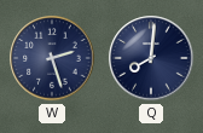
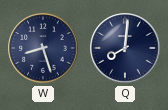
W: 2:27 -> 8:27
